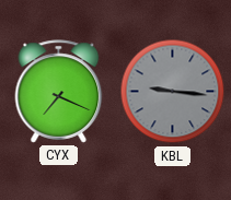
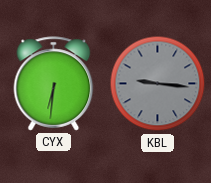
CYX: 7:19 -> 6:31
